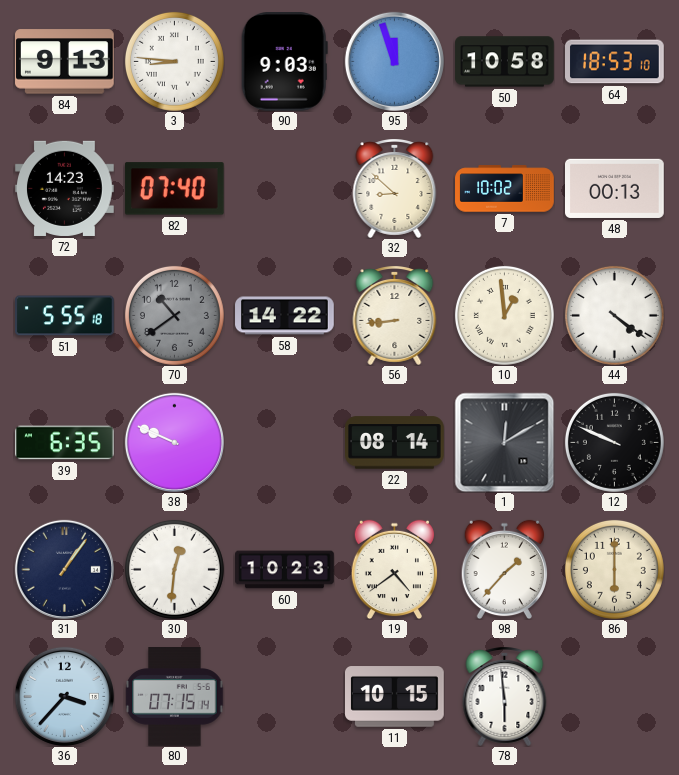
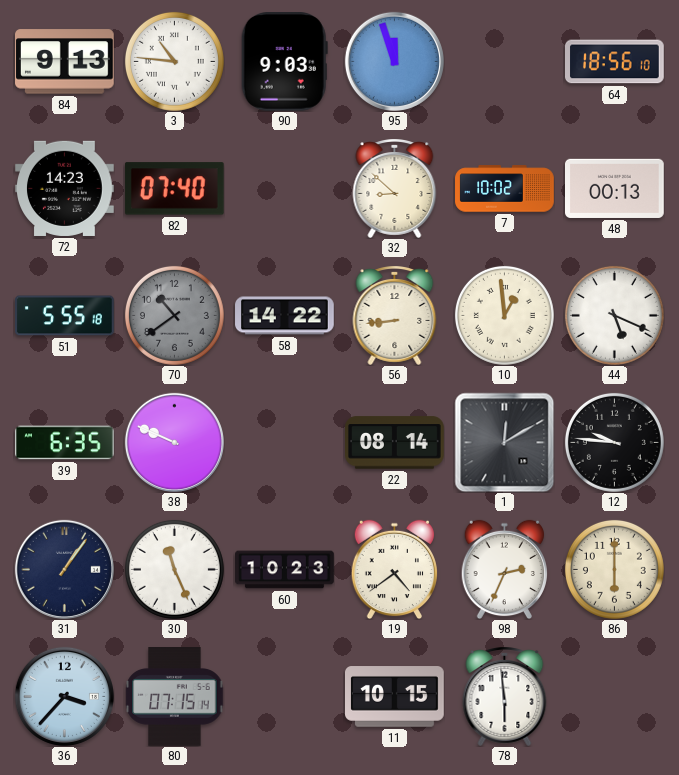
3: 8:46 -> 10:46
50: 10:58 -> none
64: 18:53 -> 18:56
44: 4:21 -> 5:19
12: 9:49 -> 9:46
30: 12:31 -> 11:26
98: 1:37 -> 2:34
